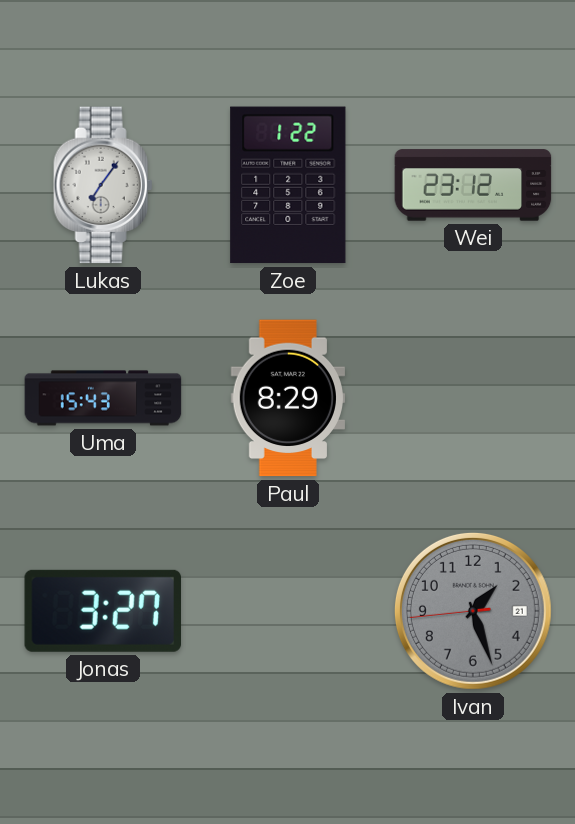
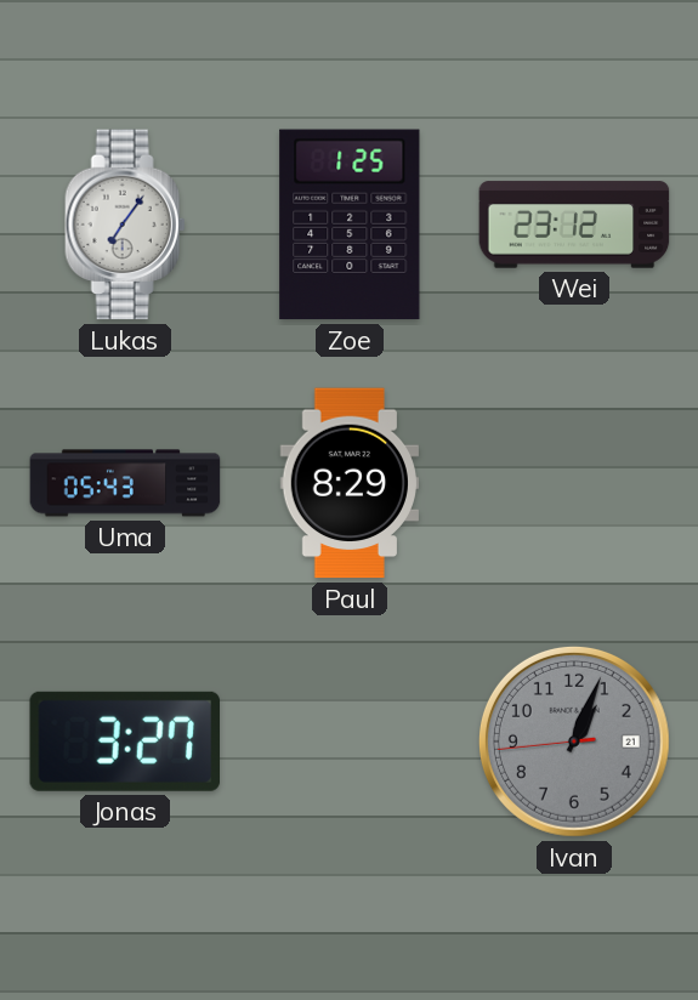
Zoe: 1:22 -> 1:25
Uma: 15:43 -> 05:43
Ivan: 1:26 -> 1:03
